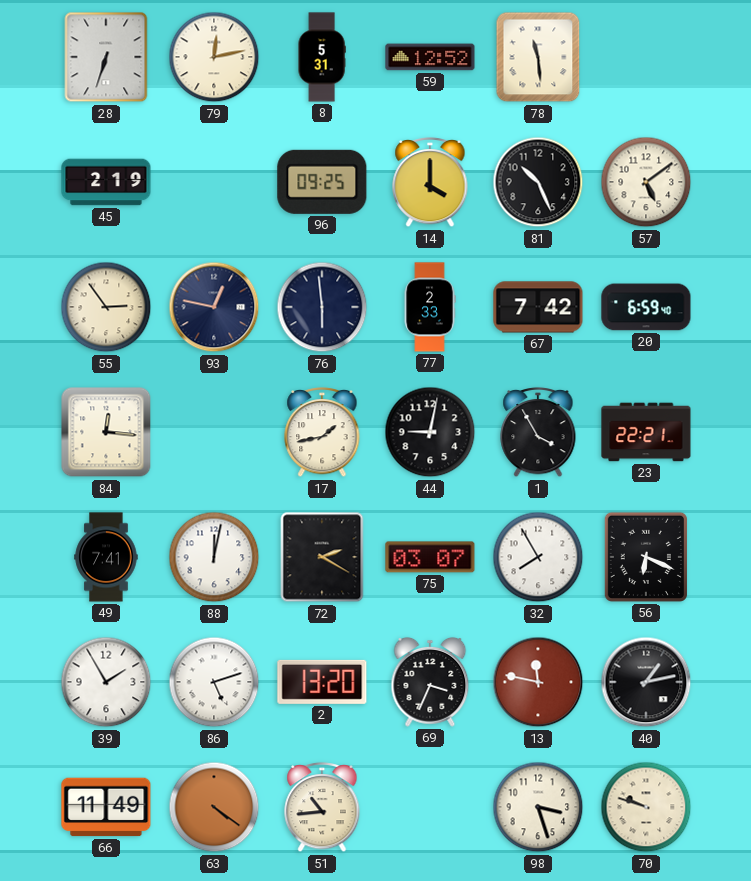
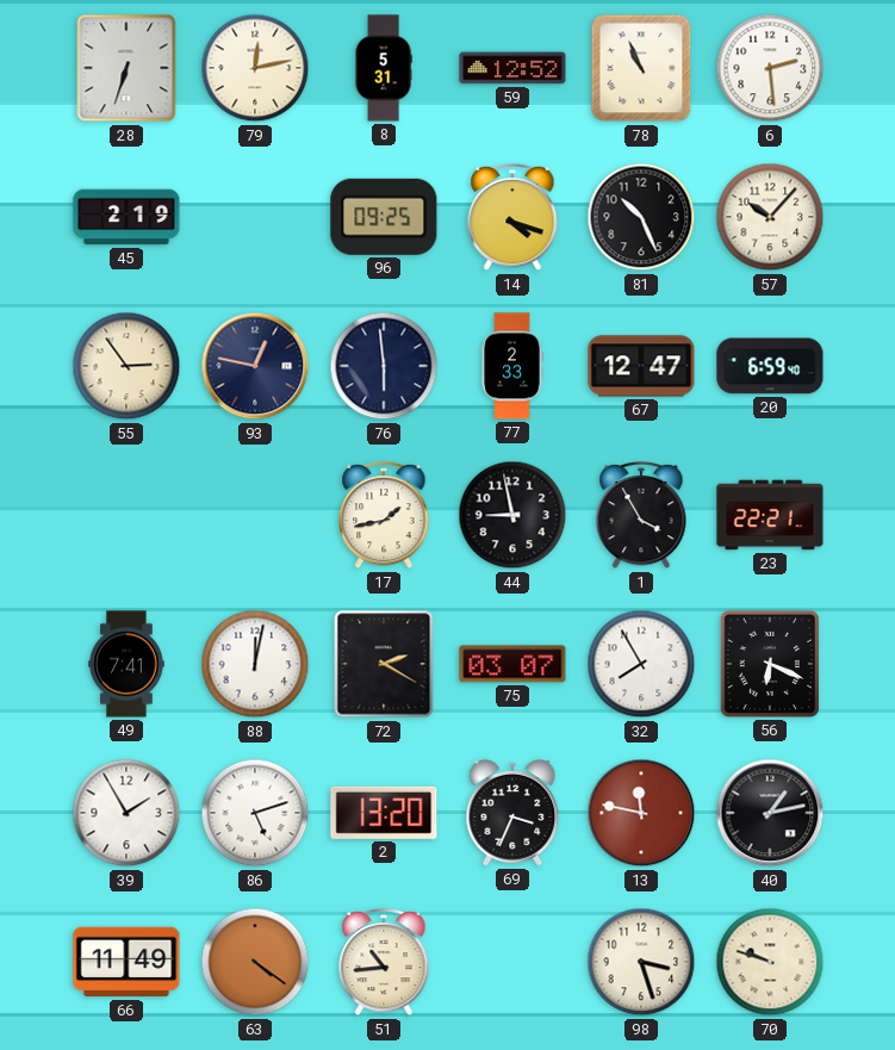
78: 11:29 -> 10:56
6: none -> 2:29
14: 4:00 -> 4:18
57: 5:09 -> 10:07
67: 7:42 -> 12:47
84: 12:16 -> none
44: 9:02 -> 8:58
